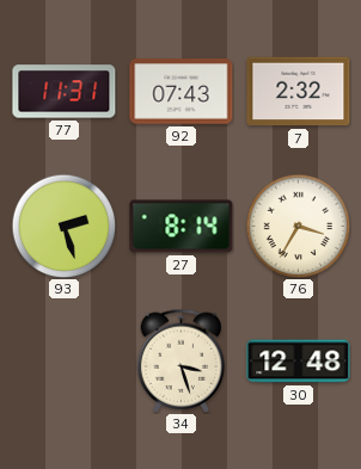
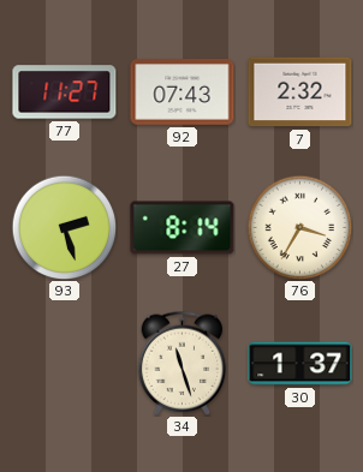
77: 11:31 -> 11:27
34: 3:27 -> 11:27
30: 12:48 -> 1:37
